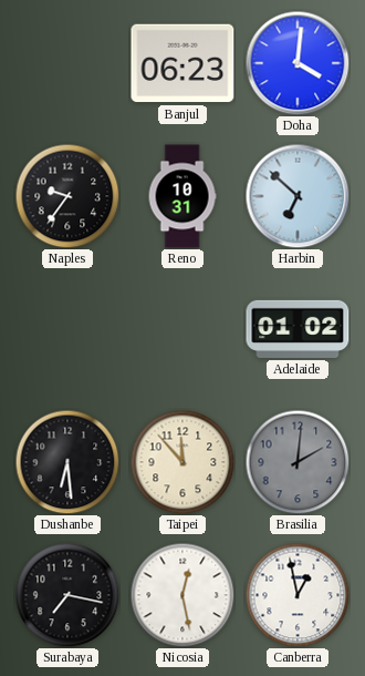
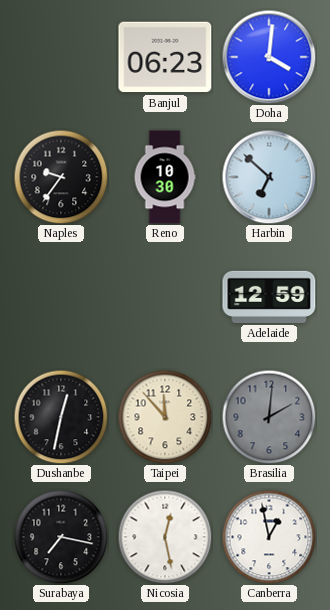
Reno: 10:31 -> 10:30
Adelaide: 01:02 -> 12:59
Dushanbe: 6:29 -> 12:32
